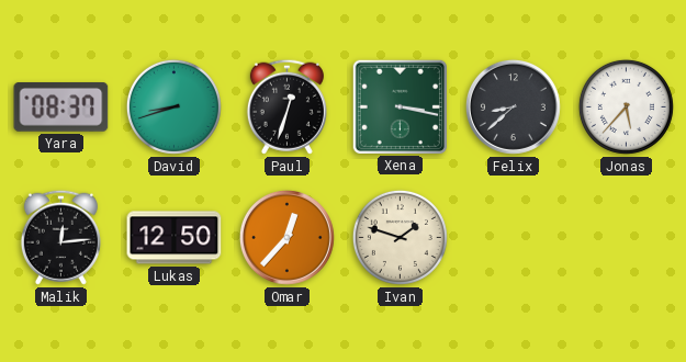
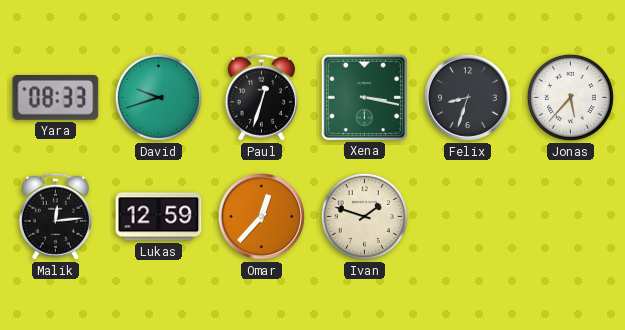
Yara: 08:37 -> 08:33
David: 8:42 -> 9:42
Felix: 8:38 -> 8:33
Lukas: 12:50 -> 12:59
